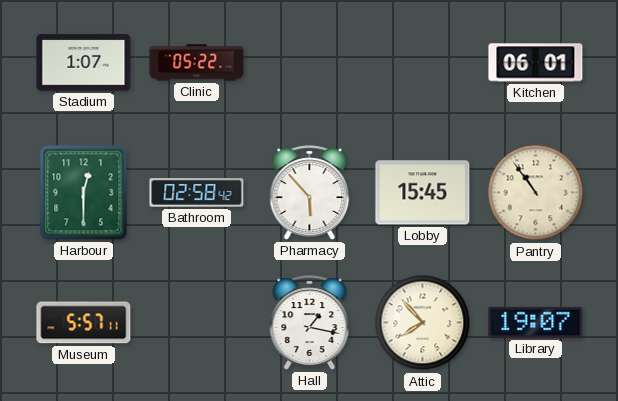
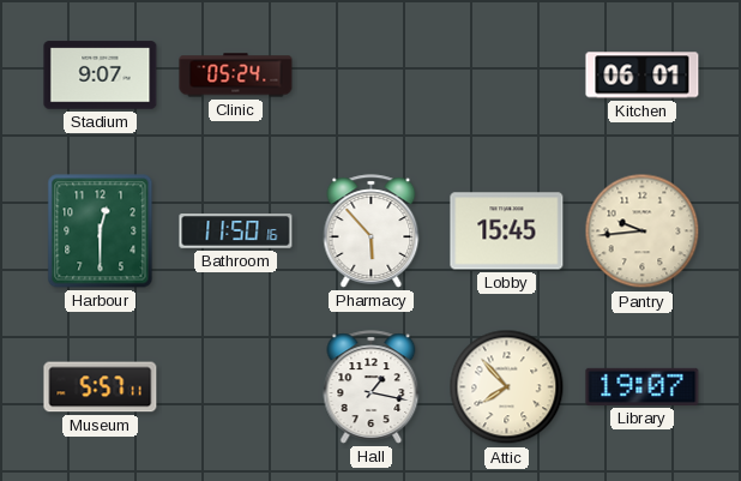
Stadium: 1:07 -> 9:07
Clinic: 05:22 -> 05:24
Bathroom: 02:58 -> 11:50
Pantry: 10:54 -> 9:44
